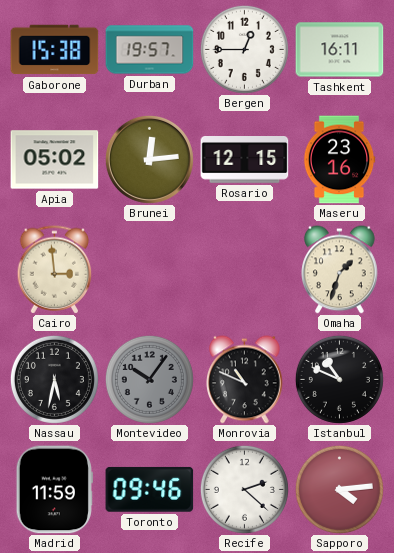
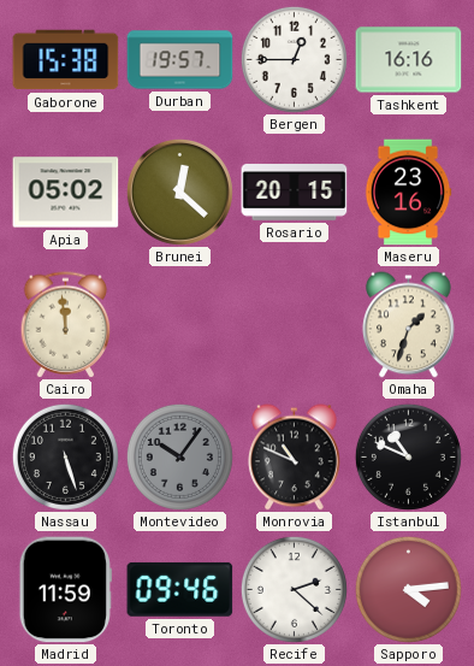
Tashkent: 16:11 -> 16:16
Brunei: 12:14 -> 12:22
Rosario: 12:15 -> 20:15
Cairo: 2:59 -> 11:59
Nassau: 5:32 -> 5:27
